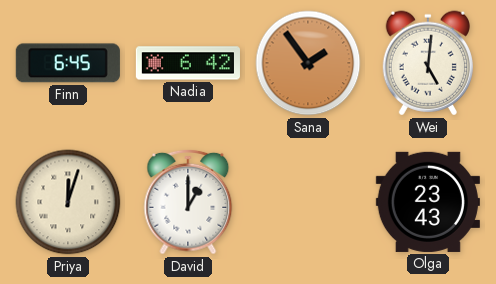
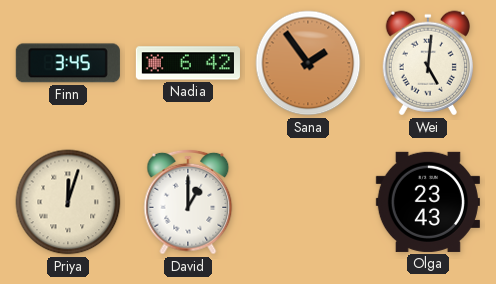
Finn: 6:45 -> 3:45
